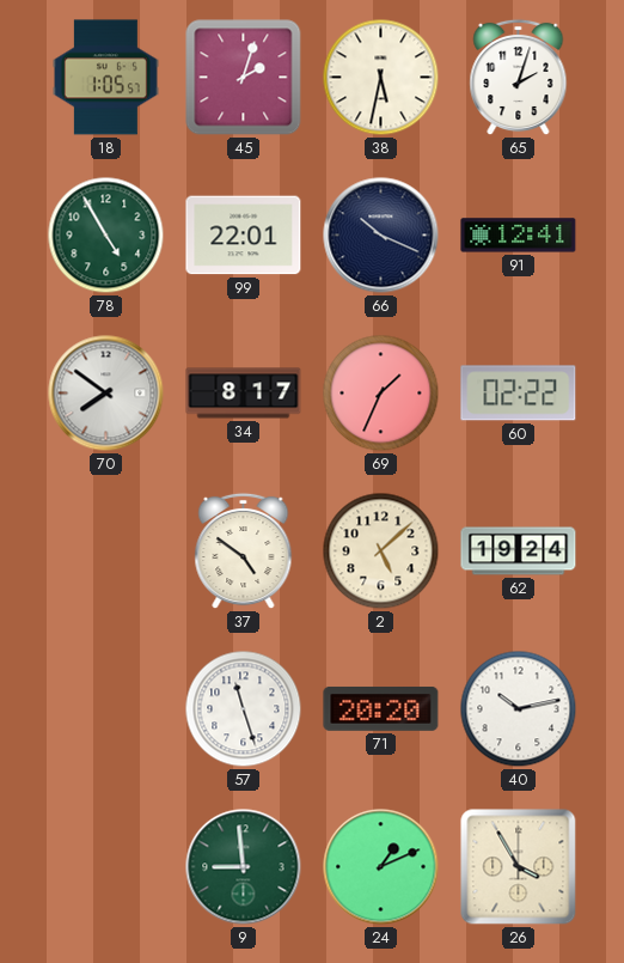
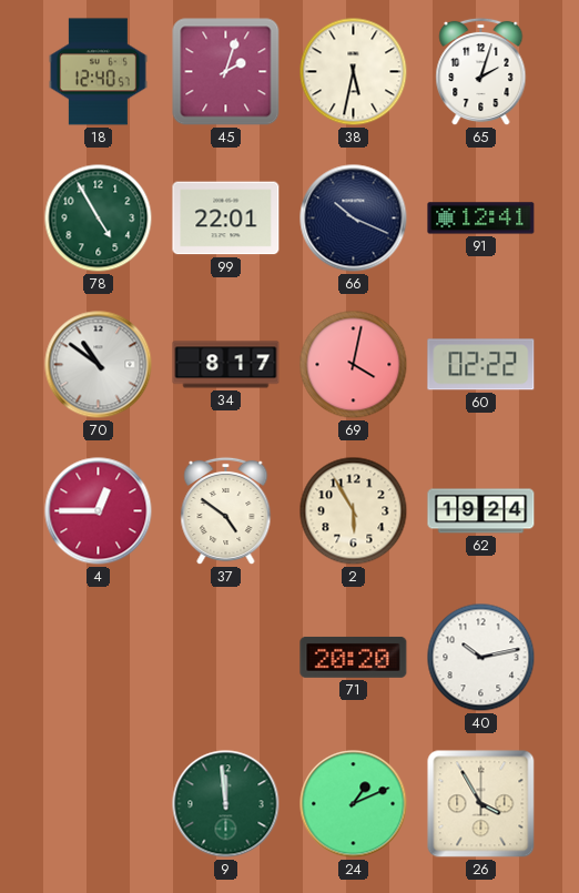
18: 1:05 -> 12:40
70: 7:51 -> 10:51
69: 1:34 -> 4:02
4: none -> 12:45
2: 5:08 -> 5:55
57: 11:27 -> none
9: 8:59 -> 11:59
